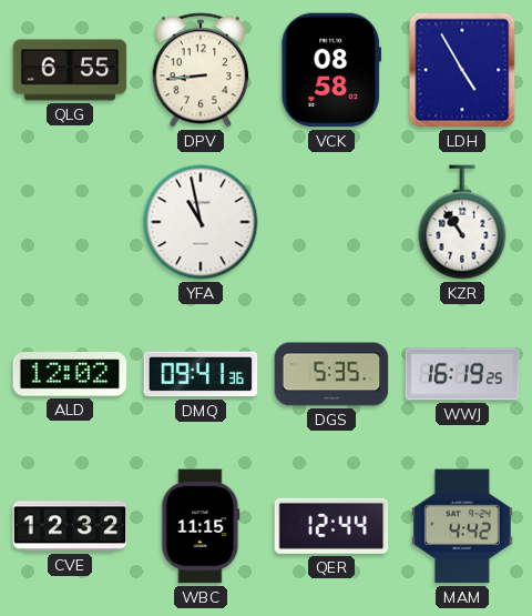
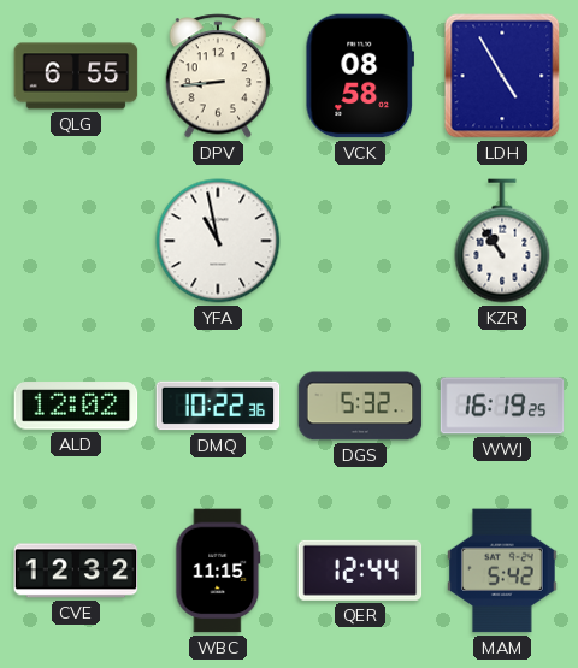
DMQ: 09:41 -> 10:22
DGS: 5:35 -> 5:32
MAM: 4:42 -> 5:42
